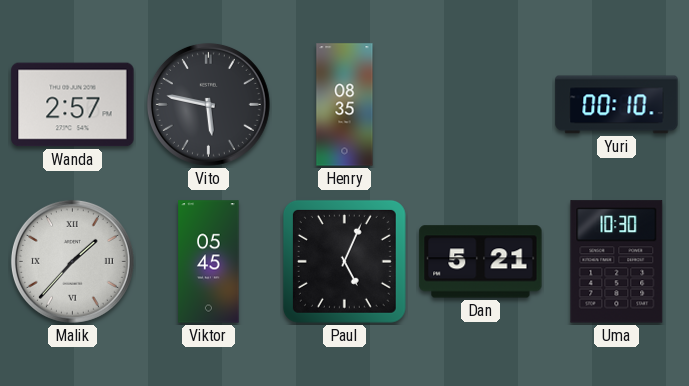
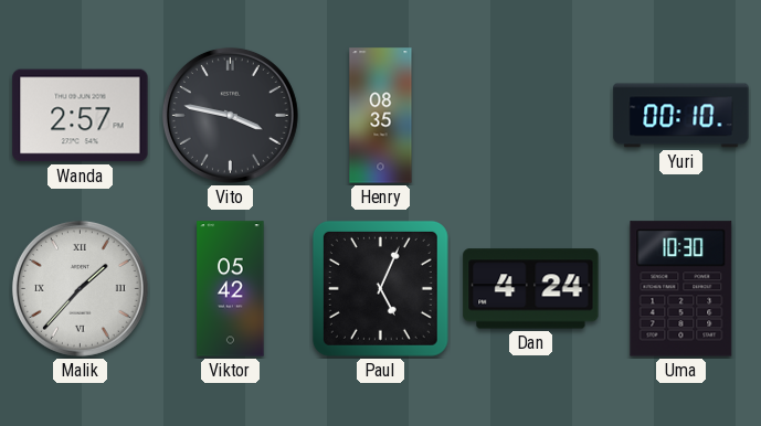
Vito: 5:47 -> 3:47
Viktor: 05:45 -> 05:42
Dan: 5:21 -> 4:24
